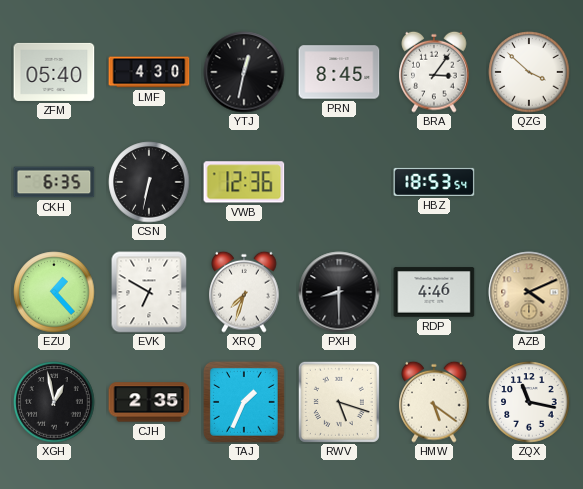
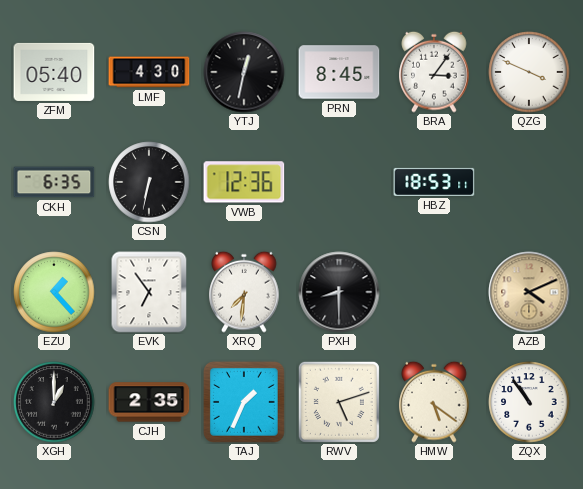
QZG: 3:52 -> 3:49
HBZ: 18:53:54 -> 18:53:11
EVK: 6:50 -> 6:54
XRQ: 7:33 -> 7:31
RDP: 4:46 -> none
XGH: 12:58 -> 1:00
RWV: 5:18 -> 5:12
ZQX: 11:17 -> 10:54
